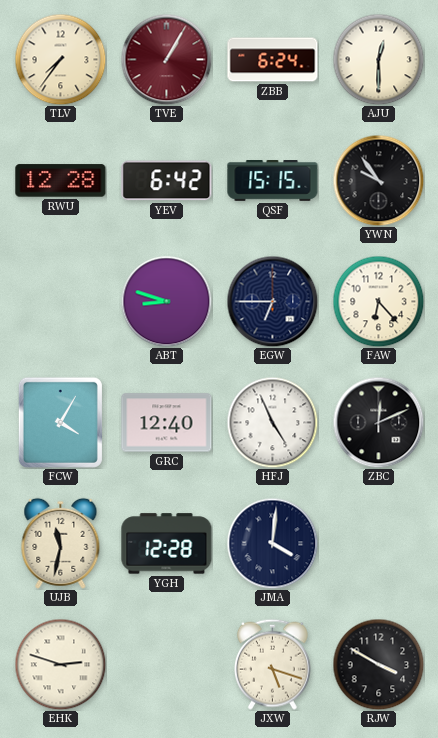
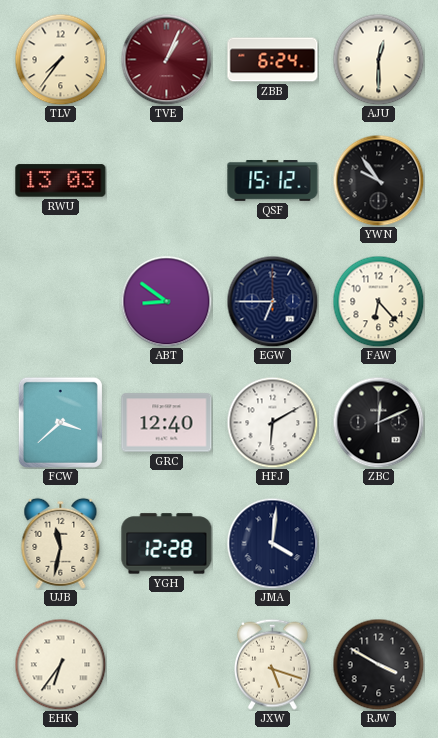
TVE: 1:05 -> 1:04
RWU: 12:28 -> 13:03
YEV: 6:42 -> none
QSF: 15:15 -> 15:12
ABT: 8:48 -> 8:51
FCW: 4:05 -> 3:38
HFJ: 4:56 -> 6:10
EHK: 2:48 -> 6:36
